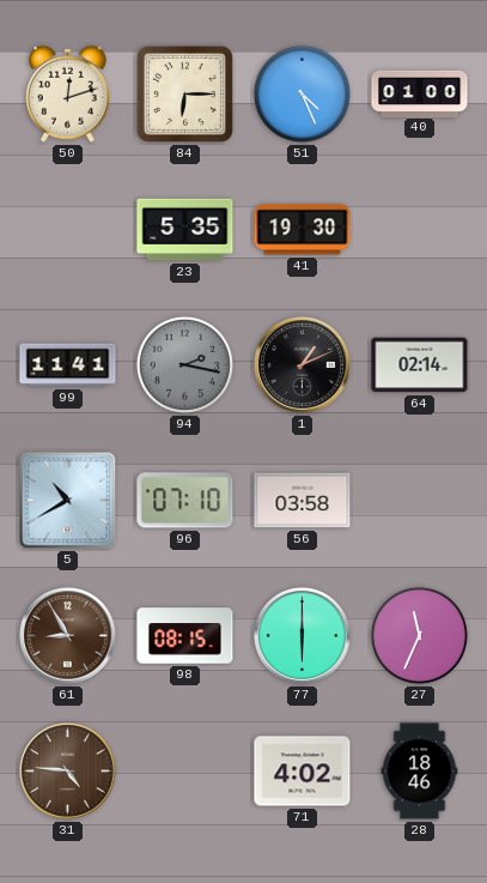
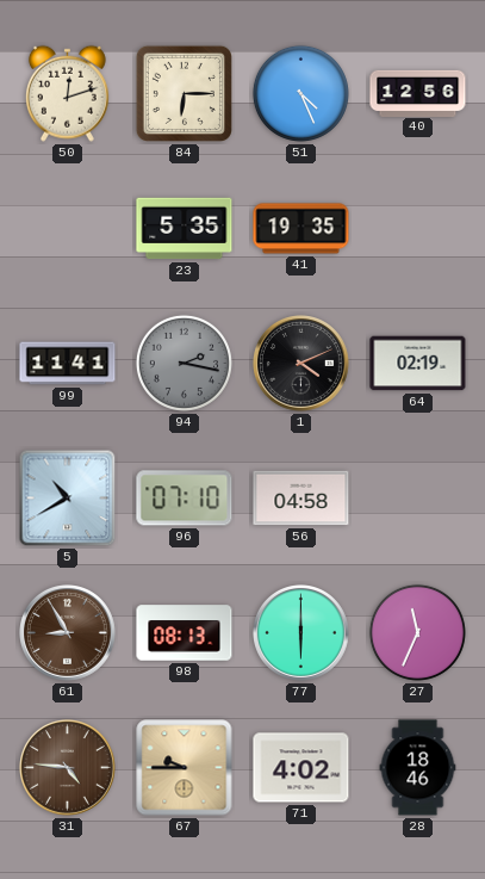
40: 01:00 -> 12:56
41: 19:30 -> 19:35
1: 1:11 -> 4:11
64: 02:14 -> 02:19
56: 03:58 -> 04:58
98: 08:15 -> 08:13
67: none -> 9:45
